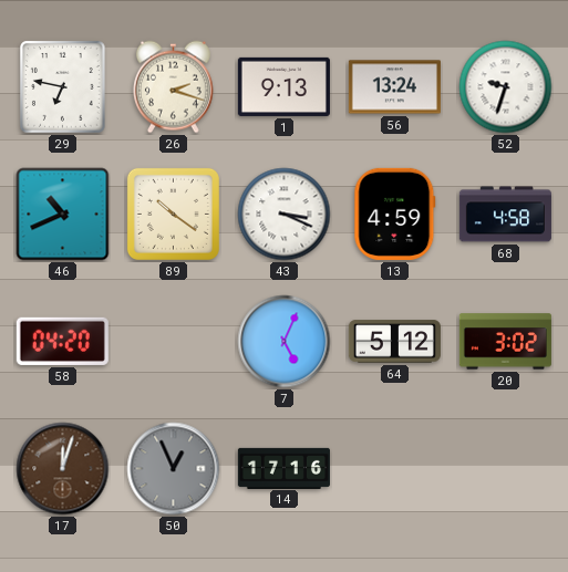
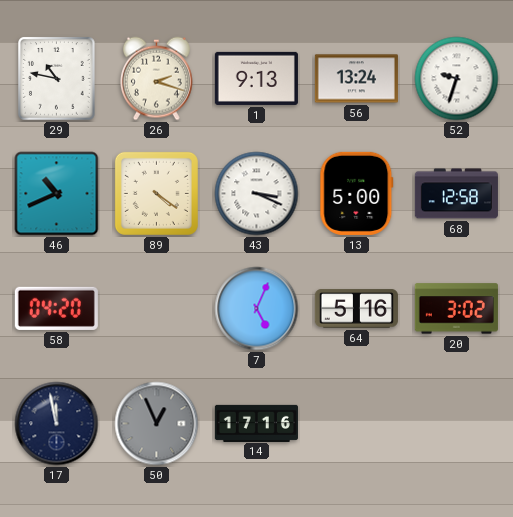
29: 6:47 -> 10:47
89: 10:21 -> 4:21
13: 4:59 -> 5:00
68: 4:58 -> 12:58
64: 5:12 -> 5:16
17: 12:03 -> 11:58
17 dial: brown -> navy
